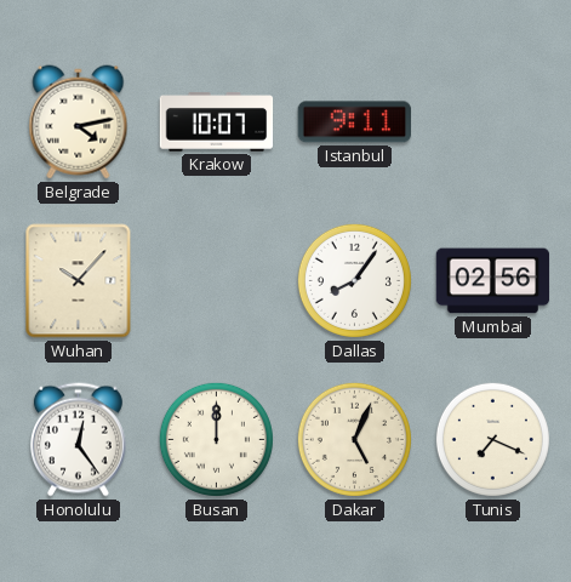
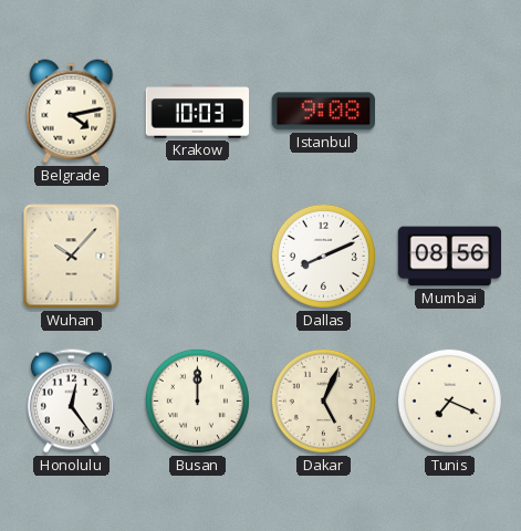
Krakow: 10:07 -> 10:03
Istanbul: 9:11 -> 9:08
Dallas: 8:06 -> 8:11
Mumbai: 02:56 -> 08:56
